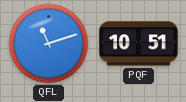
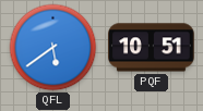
QFL: 11:12 -> 5:39
